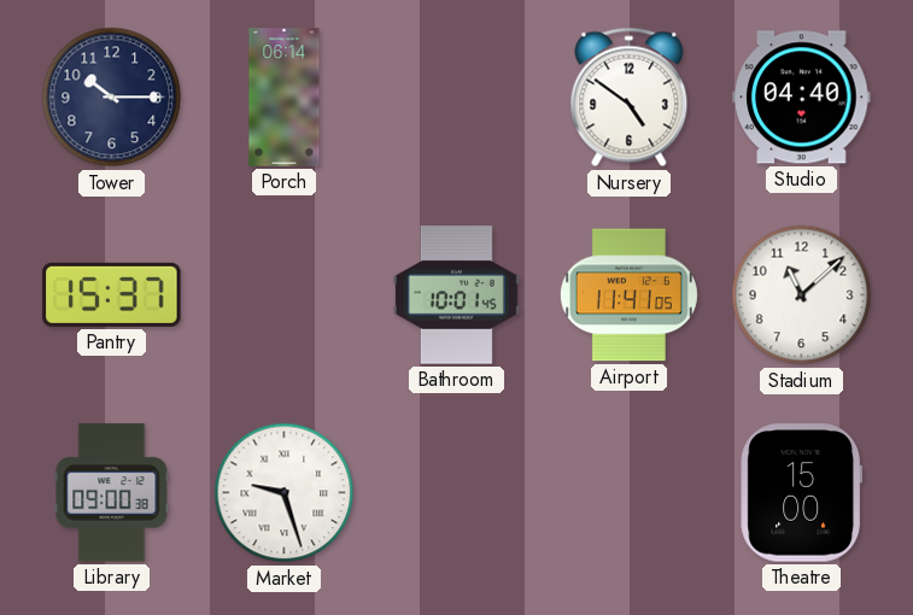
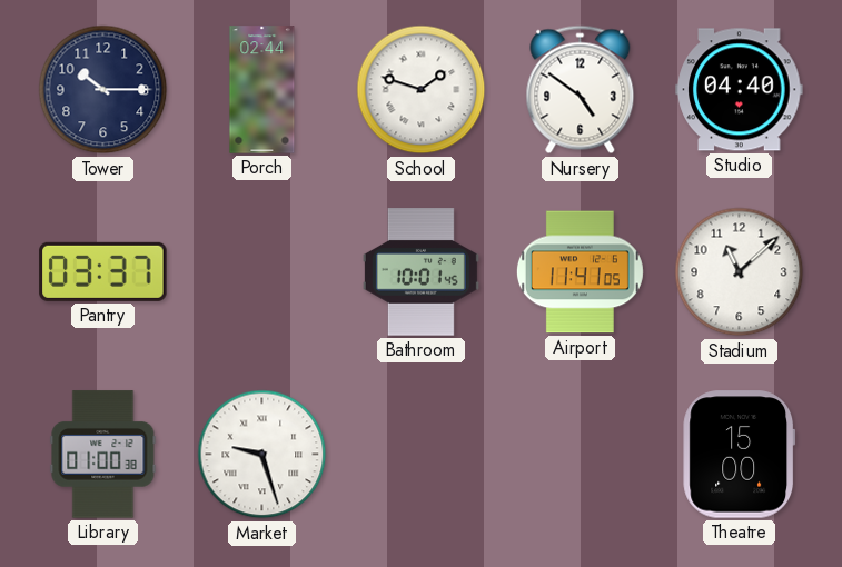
Porch: 06:14 -> 02:44
School: none -> 1:48
Pantry: 15:37 -> 03:37
Library: 09:00 -> 01:00
